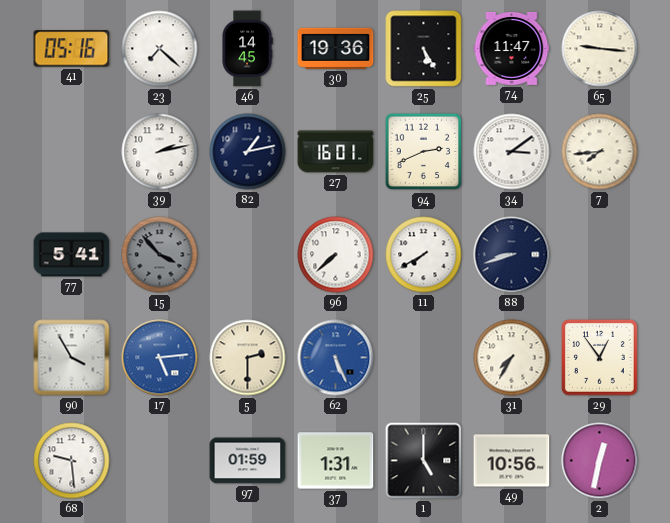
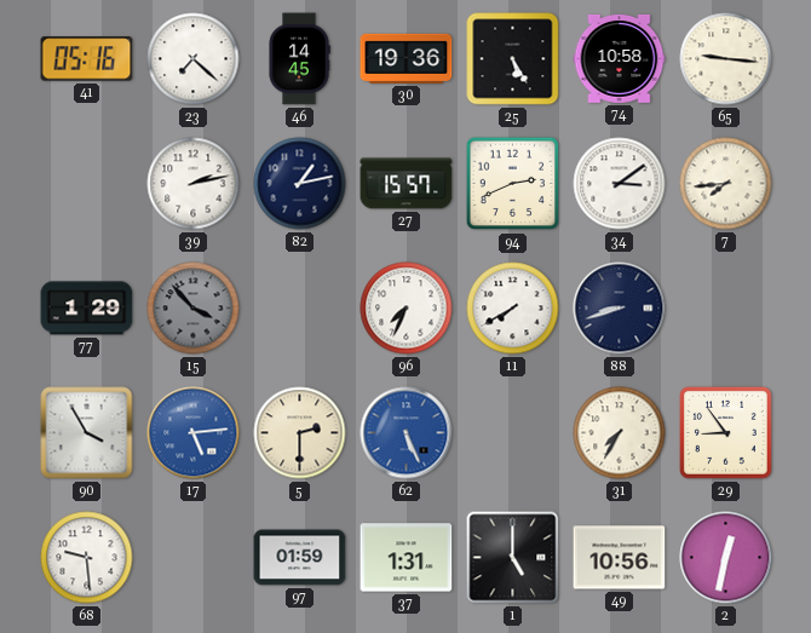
74: 11:47 -> 10:58
27: 16:01 -> 15:57
77: 5:41 -> 1:29
96: 7:38 -> 7:34
29: 12:54 -> 8:54
